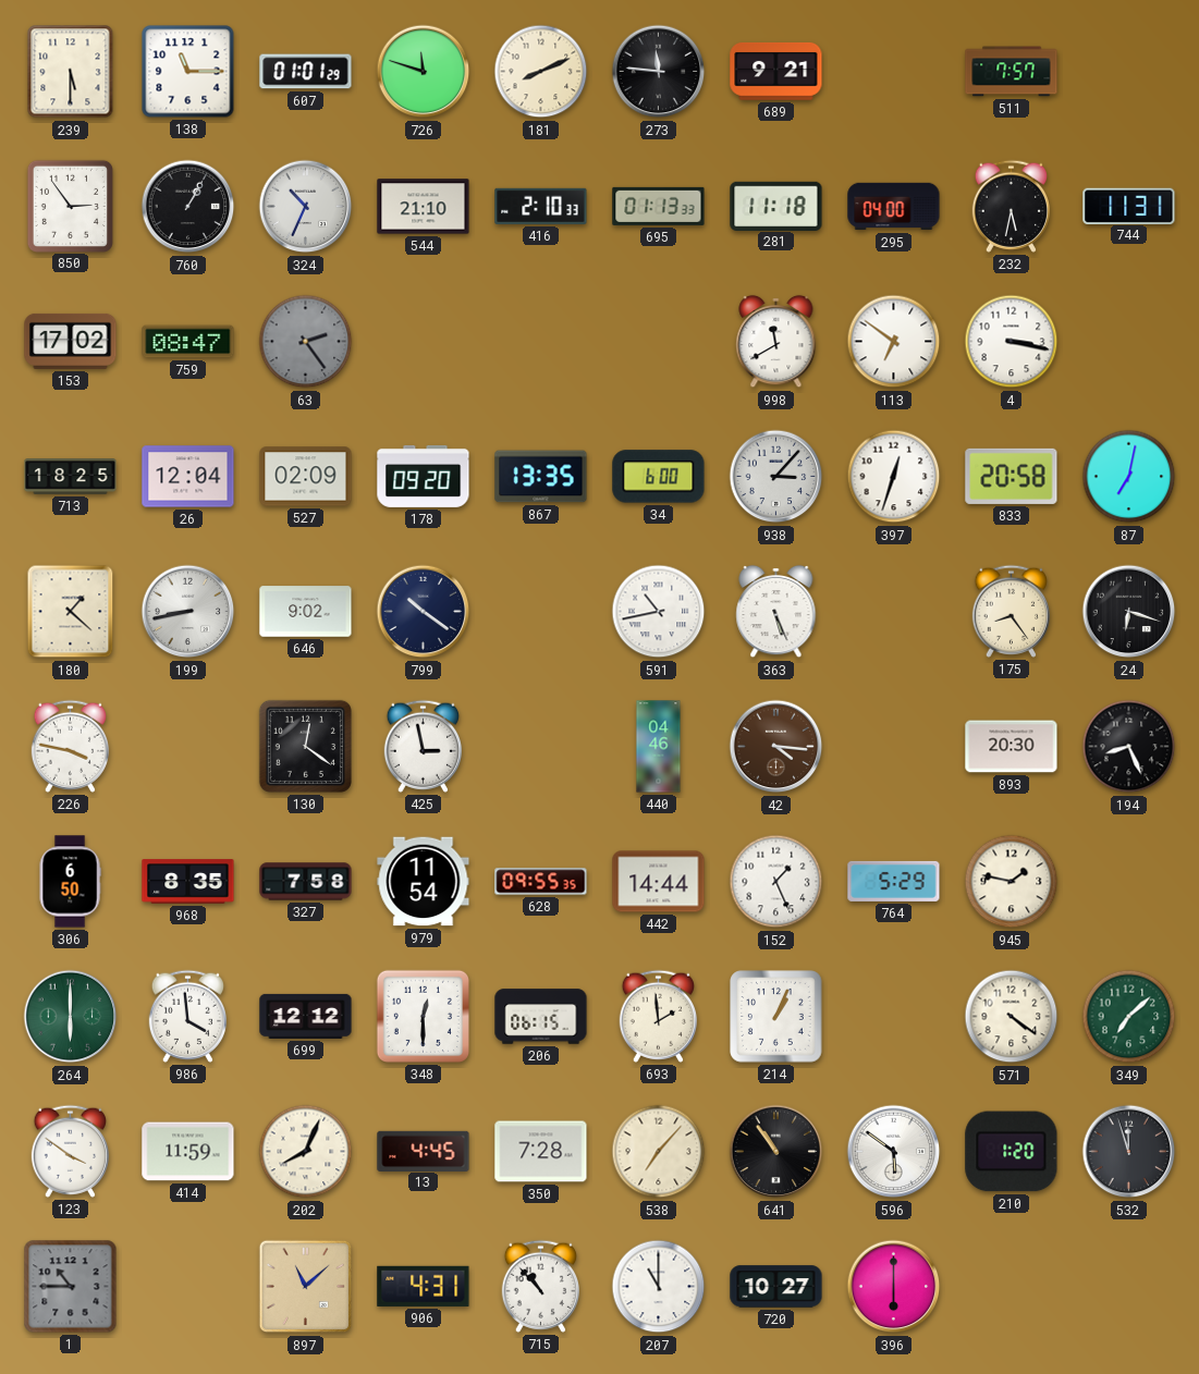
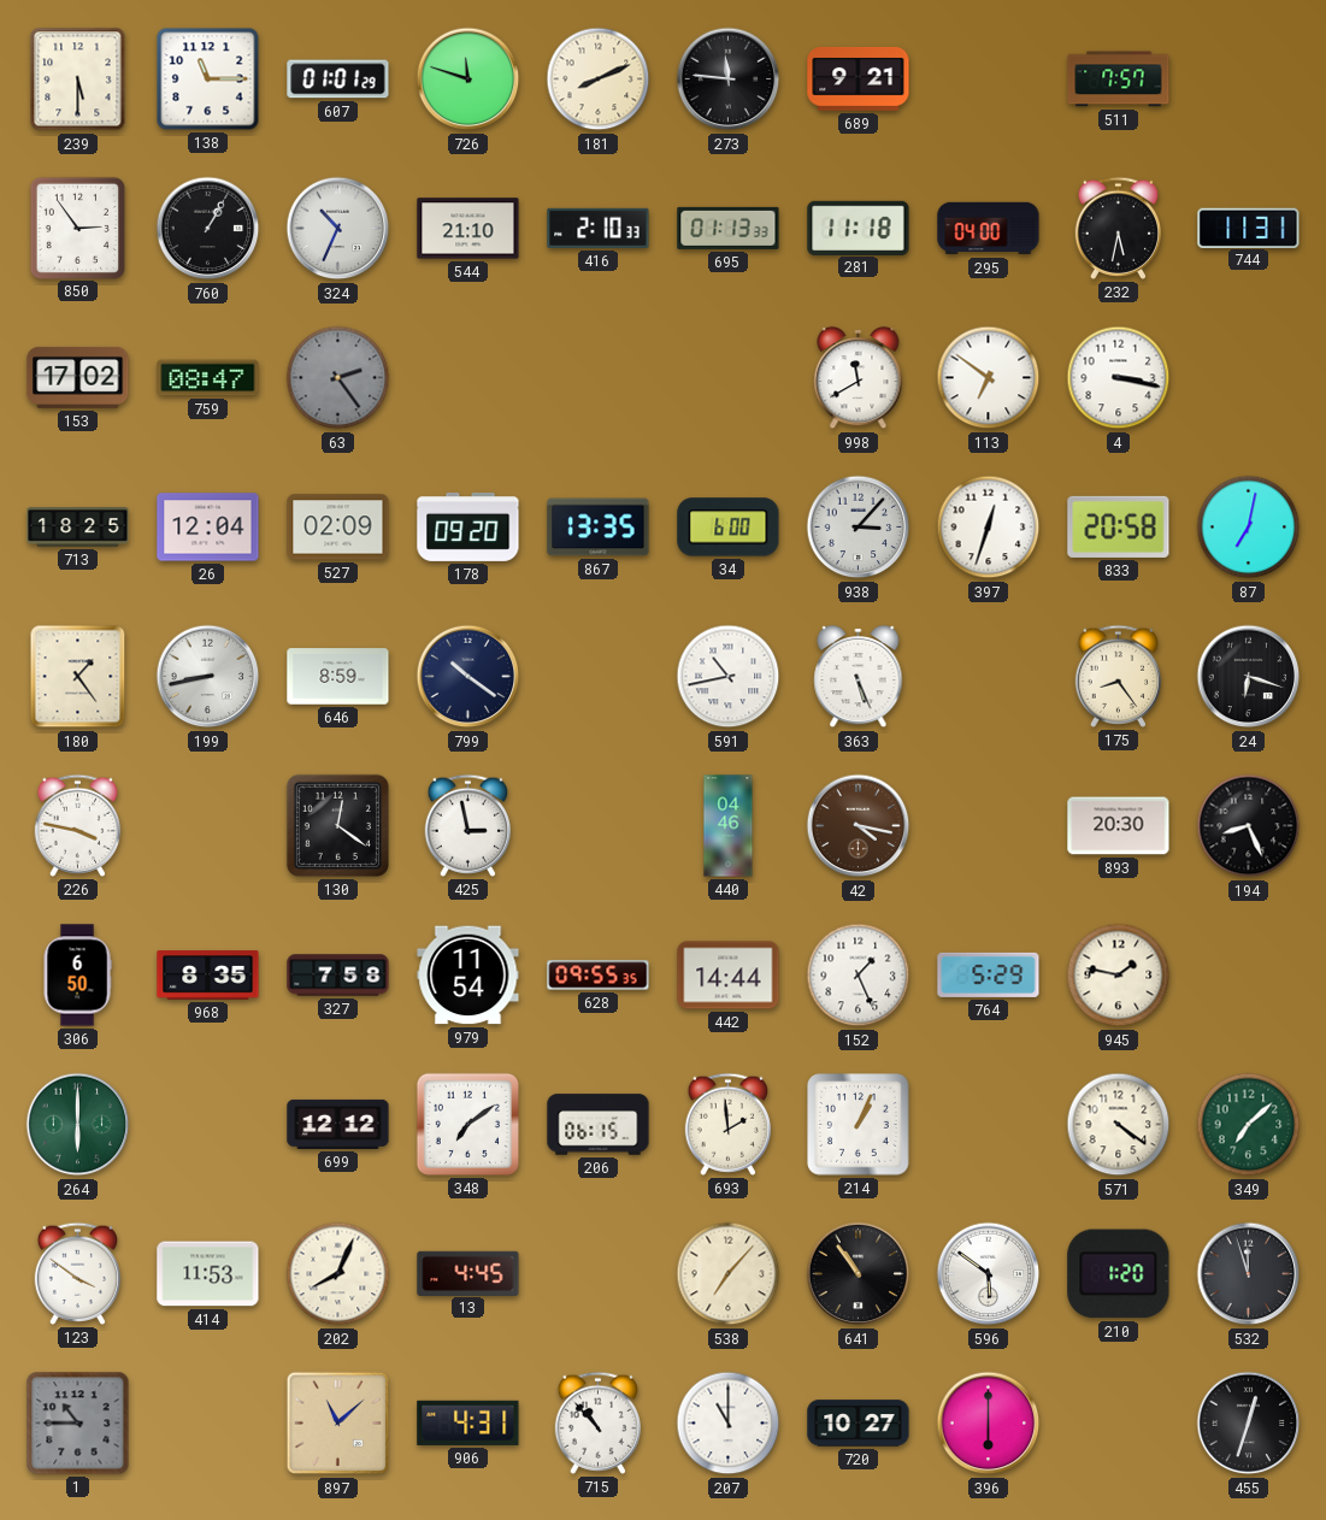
180: 1:22 -> 1:24
646: 9:02 -> 8:59
42: 4:16 -> 4:17
986: 3:59 -> none
348: 12:30 -> 7:09
414: 11:59 -> 11:53
350: 7:28 -> none
455: none -> 12:33
